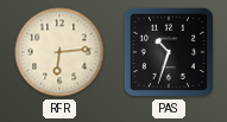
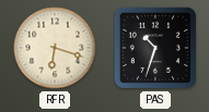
RFR: 6:14 -> 6:18
